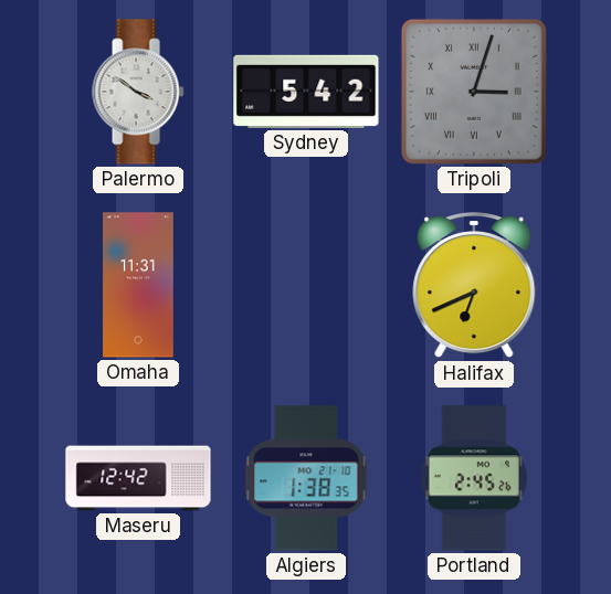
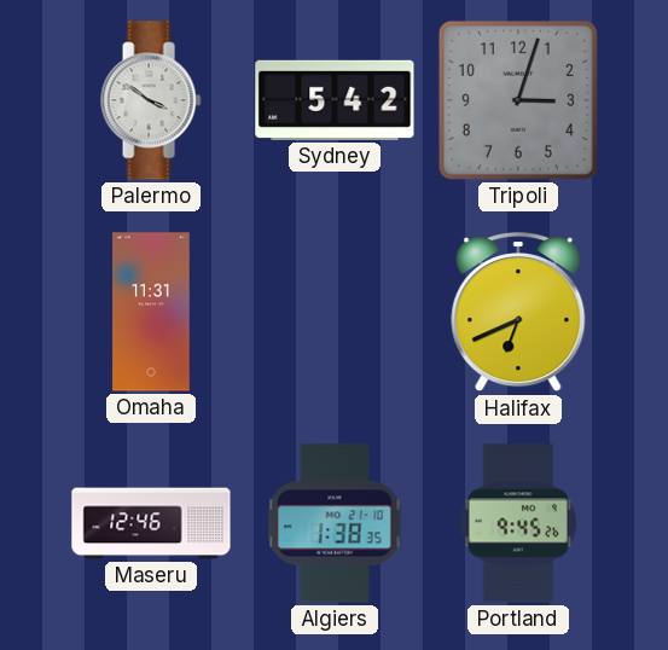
Tripoli numerals: Roman -> Arabic
Maseru: 12:42 -> 12:46
Portland: 2:45 -> 9:45
